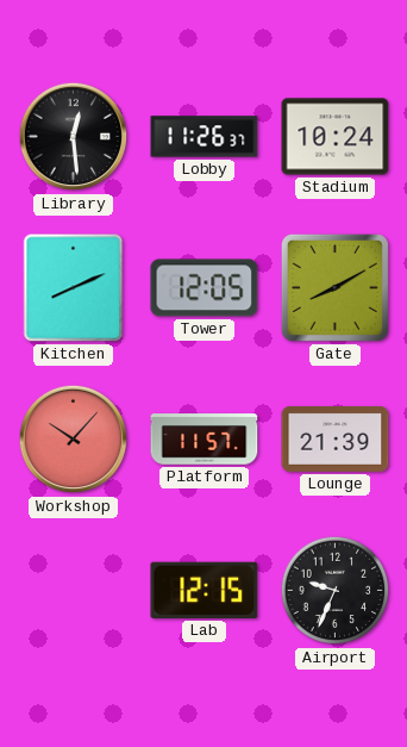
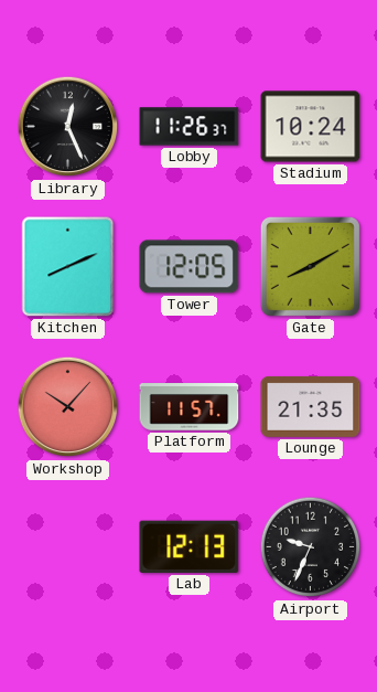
Library: 12:29 -> 12:26
Lounge: 21:39 -> 21:35
Lab: 12:15 -> 12:13
